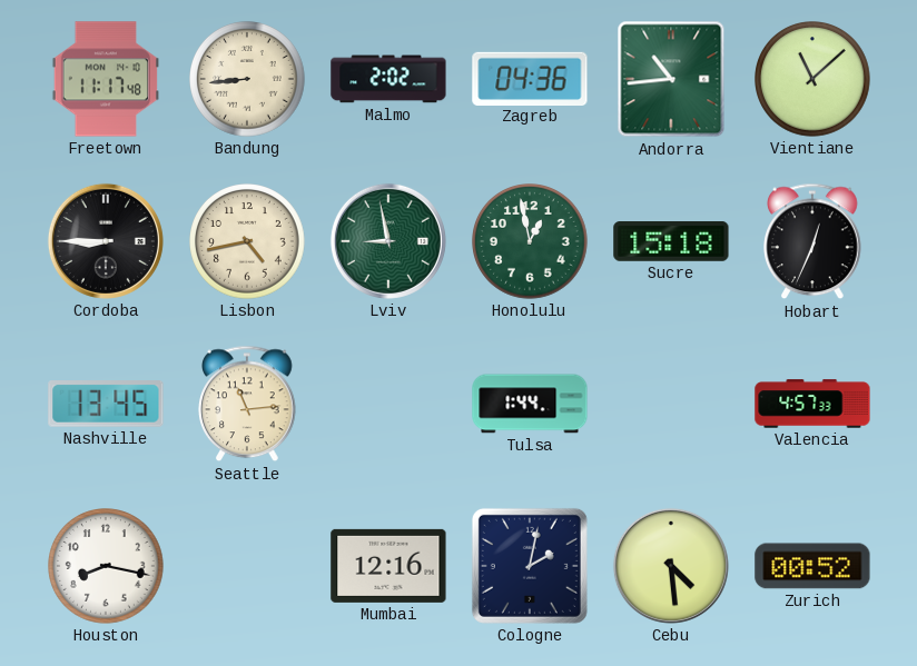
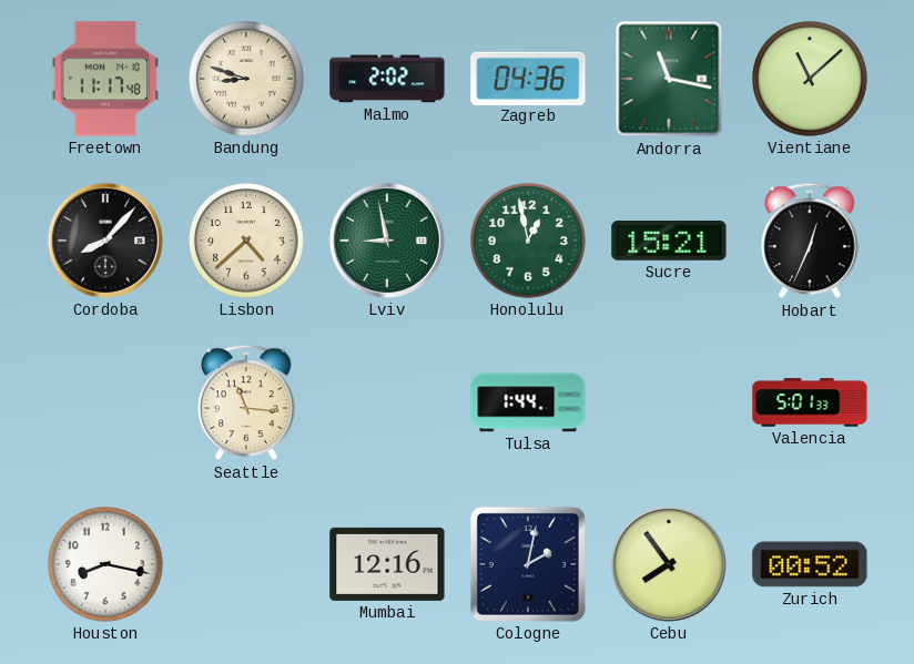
Bandung: 8:44 -> 8:48
Andorra: 10:44 -> 11:17
Cordoba: 8:45 -> 8:07
Lisbon: 4:43 -> 4:38
Sucre: 15:18 -> 15:21
Nashville: 13:45 -> none
Seattle: 11:14 -> 11:16
Valencia: 4:57 -> 5:01
Cebu: 4:29 -> 7:54
